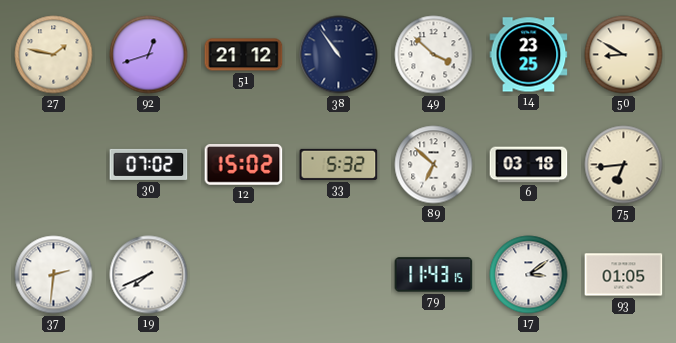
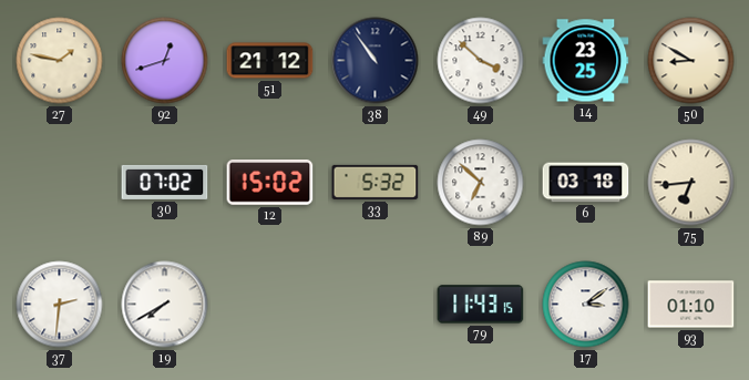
19: 7:41 -> 7:40
93: 01:05 -> 01:10
